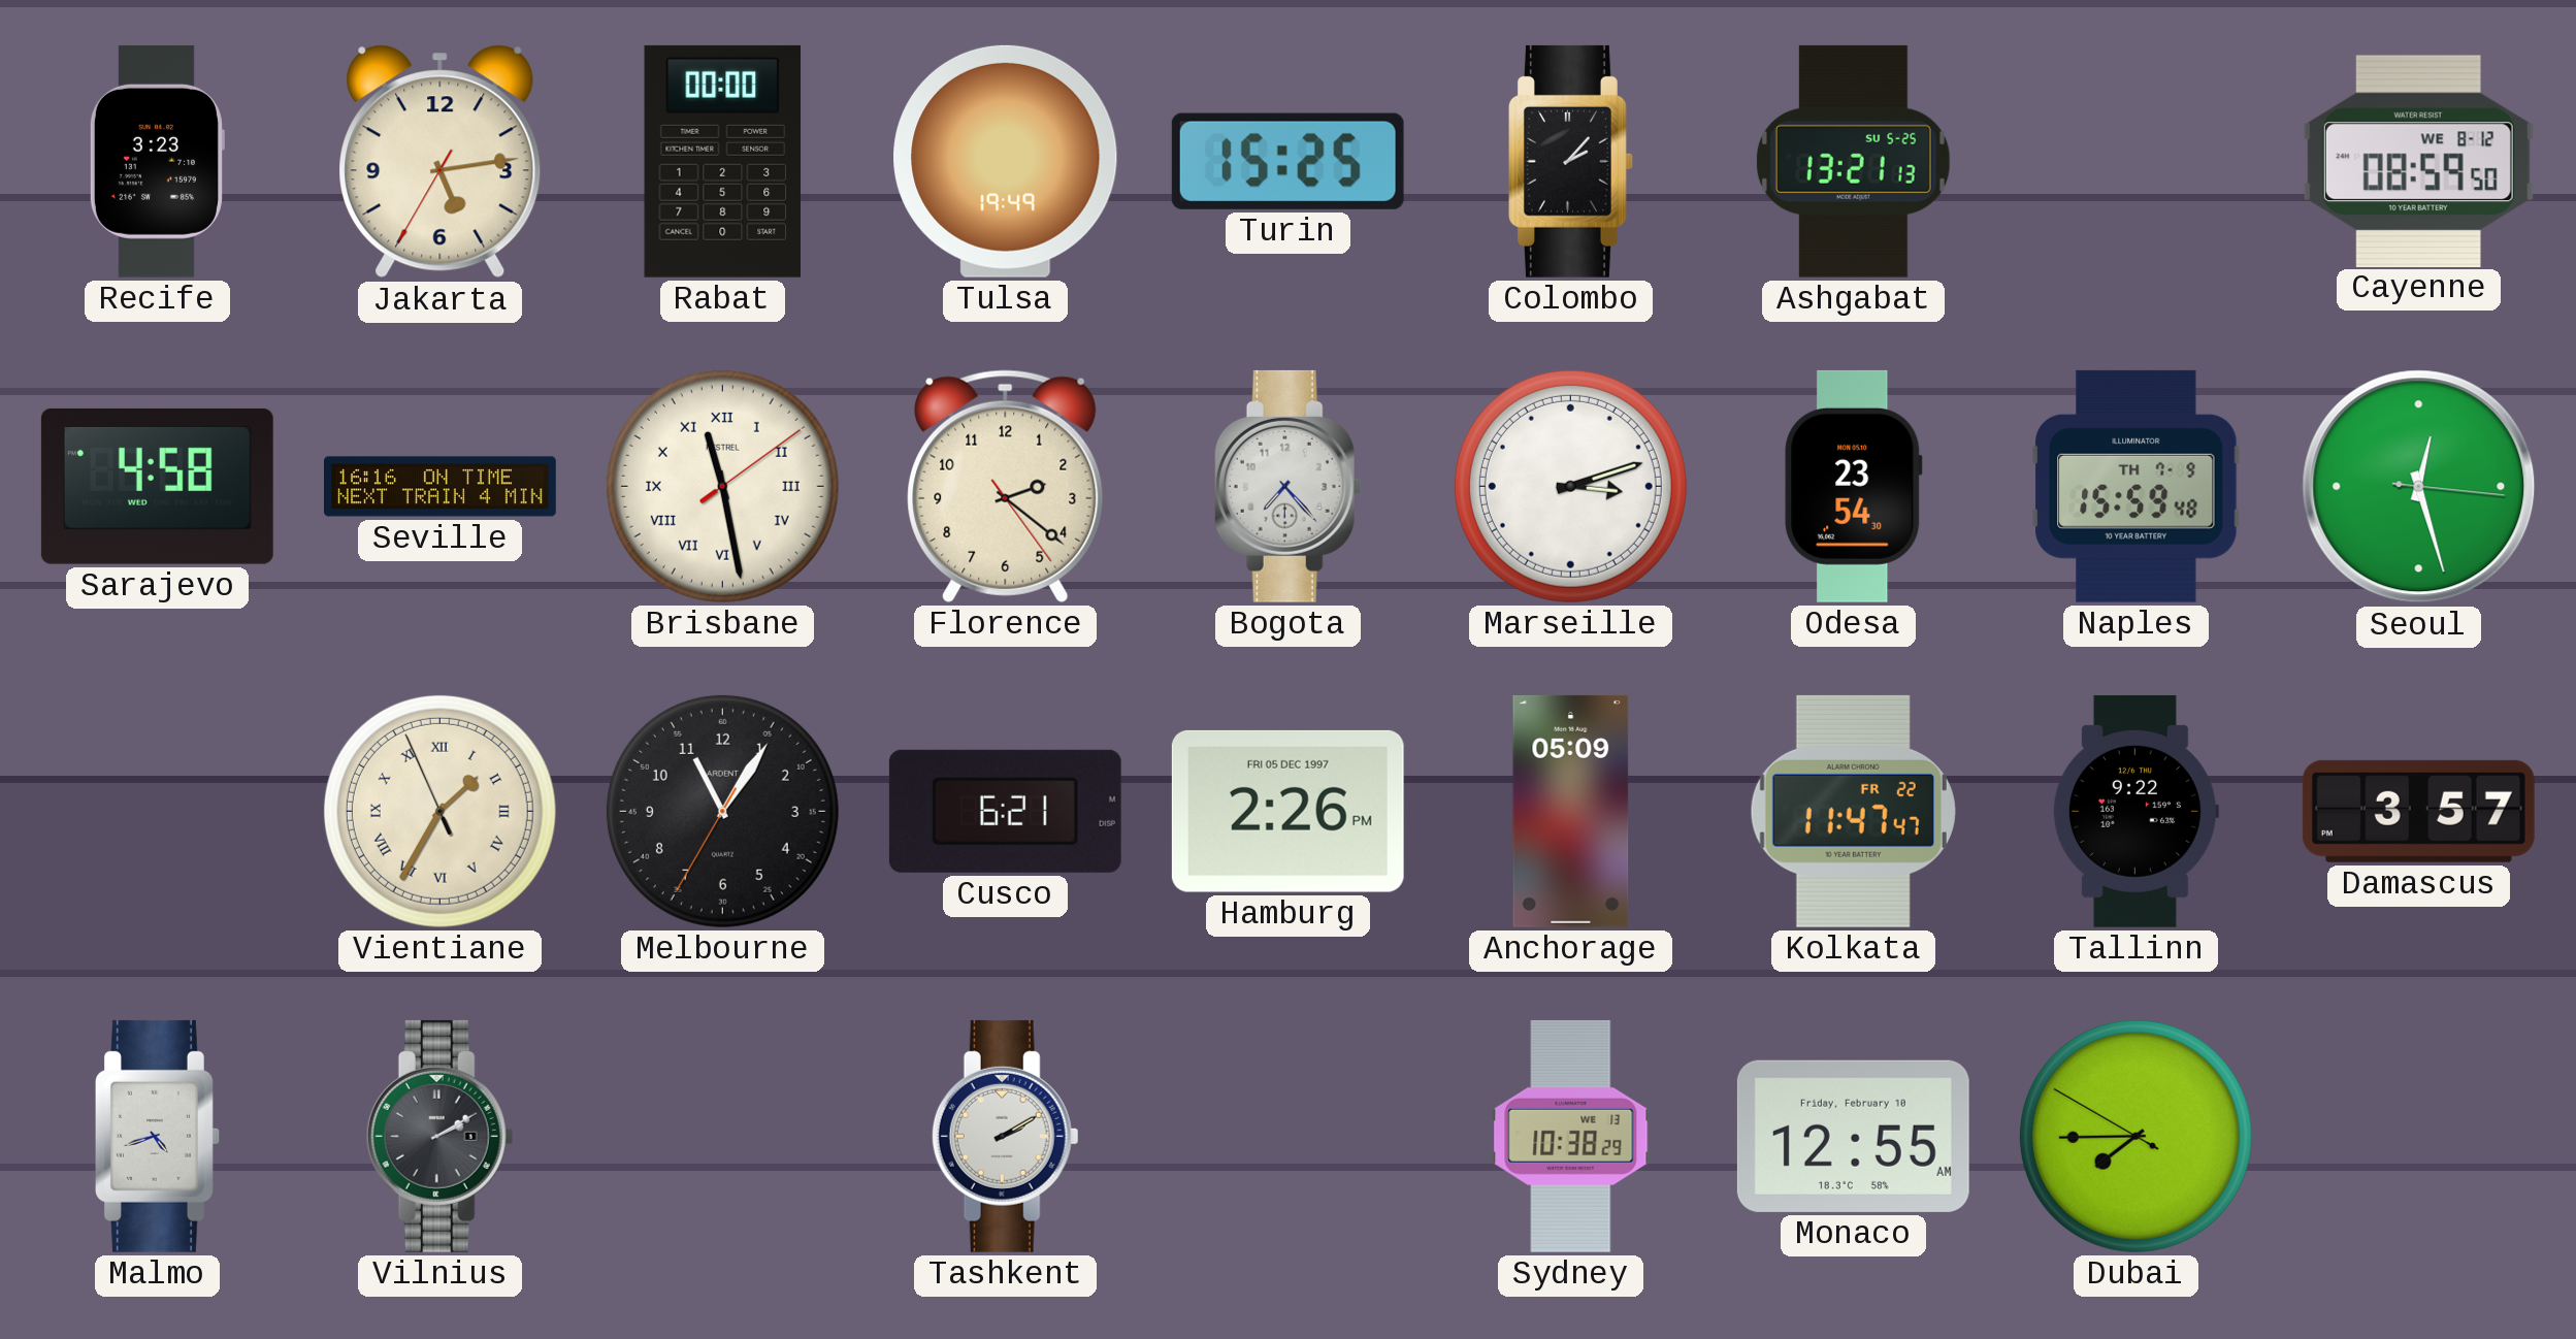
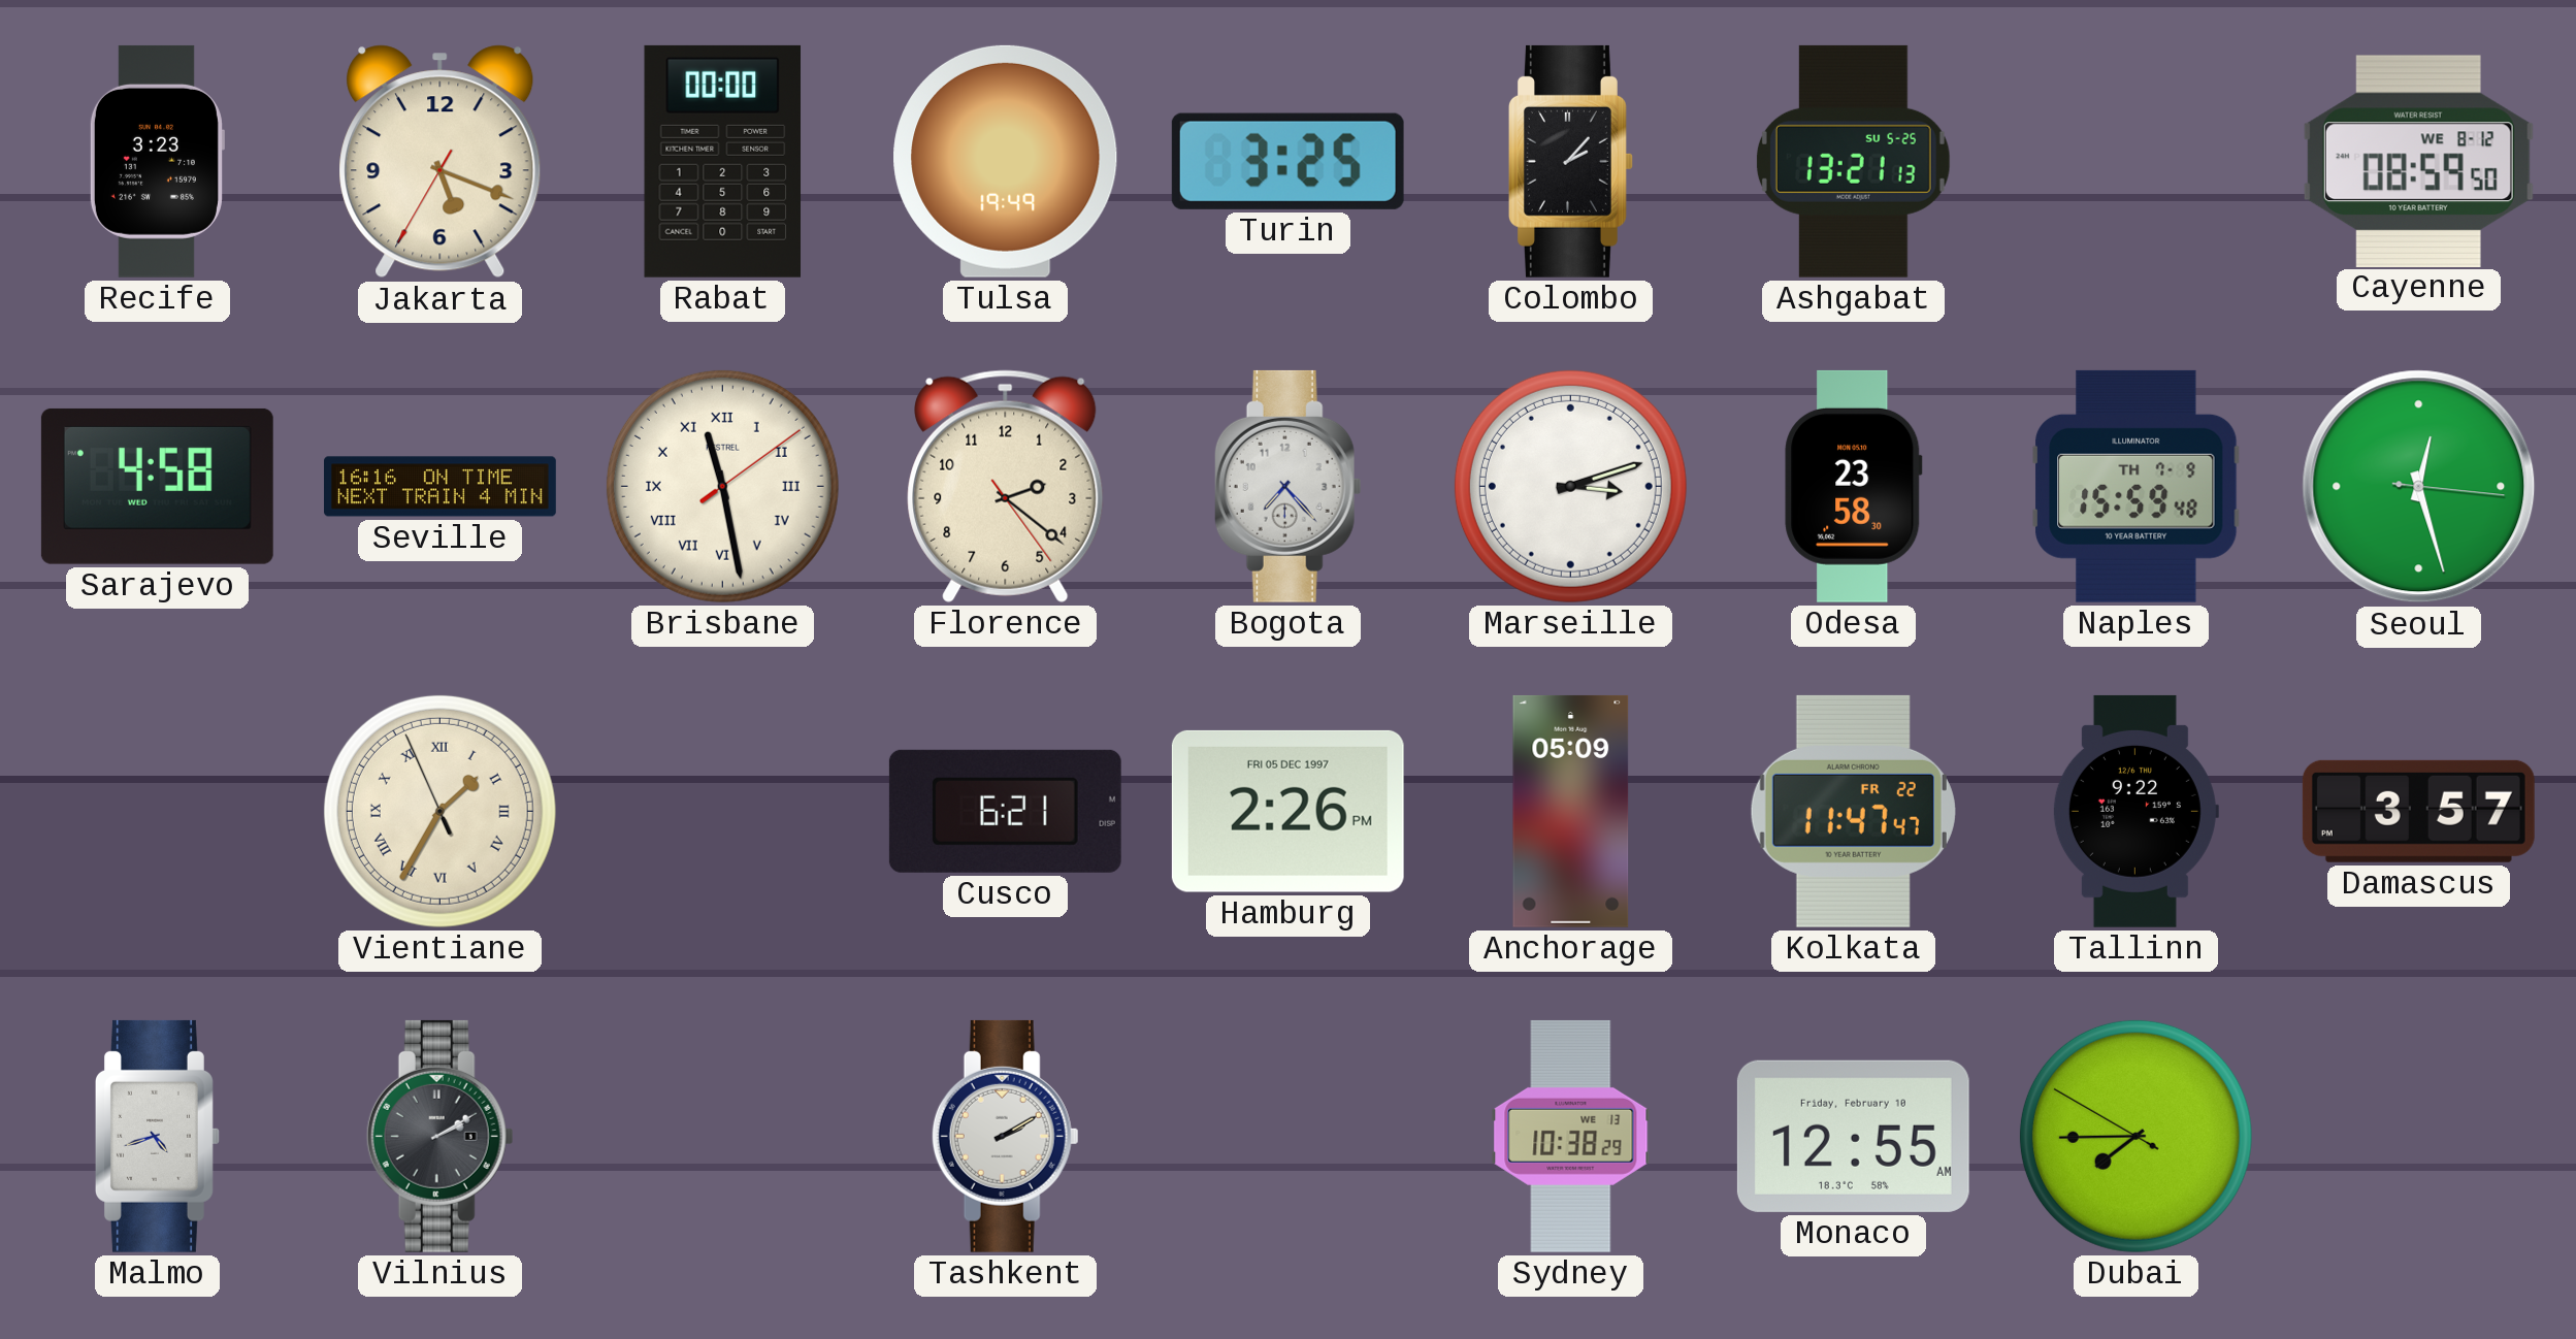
Jakarta: 5:13 -> 5:18
Turin: 15:25 -> 3:25
Odesa: 23:54 -> 23:58
Melbourne: 11:05 -> none
